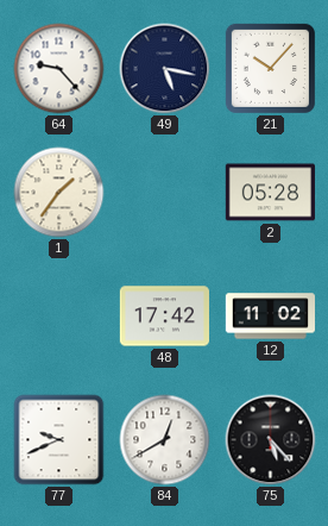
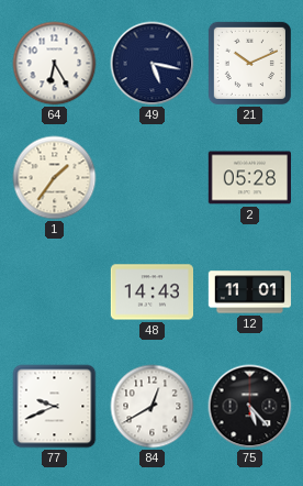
64: 9:23 -> 6:25
21: 10:07 -> 10:11
48: 17:42 -> 14:43
12: 11:02 -> 11:01
